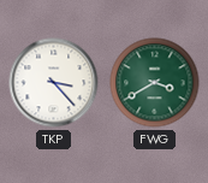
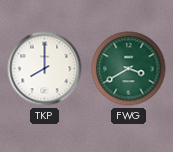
TKP: 3:23 -> 8:00
